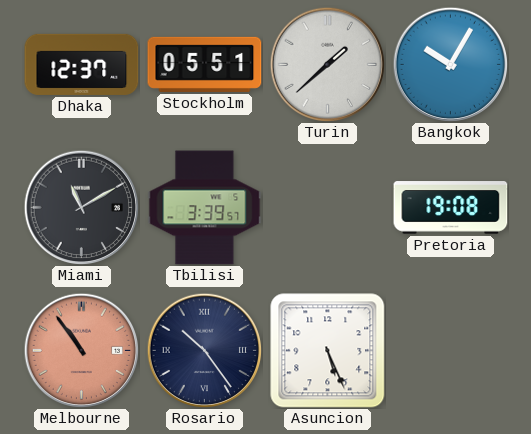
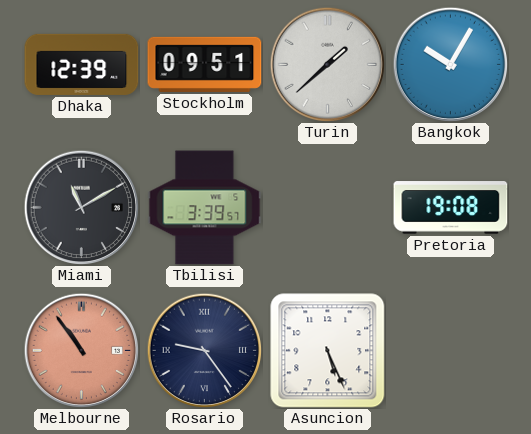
Dhaka: 12:37 -> 12:39
Stockholm: 05:51 -> 09:51
Rosario: 10:24 -> 9:24
